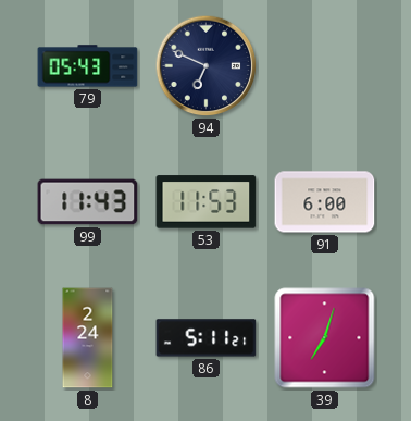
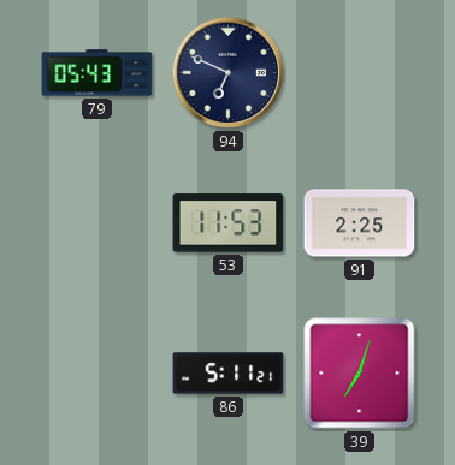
99: 11:43 -> none
91: 6:00 -> 2:25
8: 2:24 -> none
